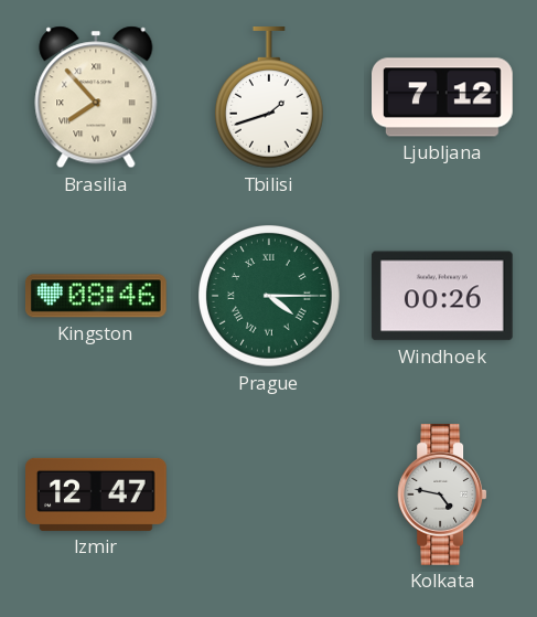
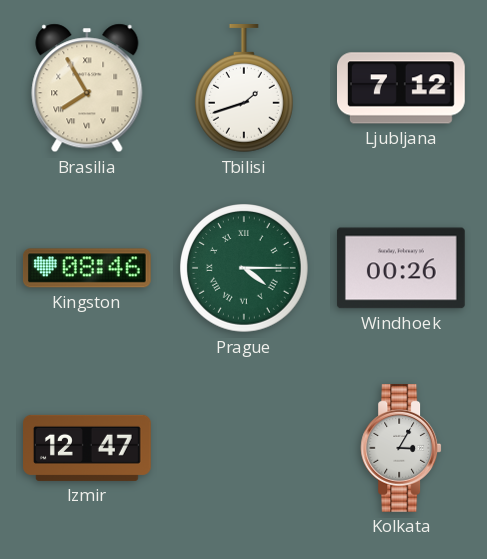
Brasilia: 7:53 -> 7:55
Kolkata: 4:47 -> 3:05
